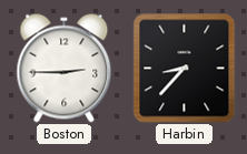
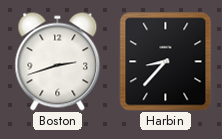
Boston: 2:45 -> 2:42
